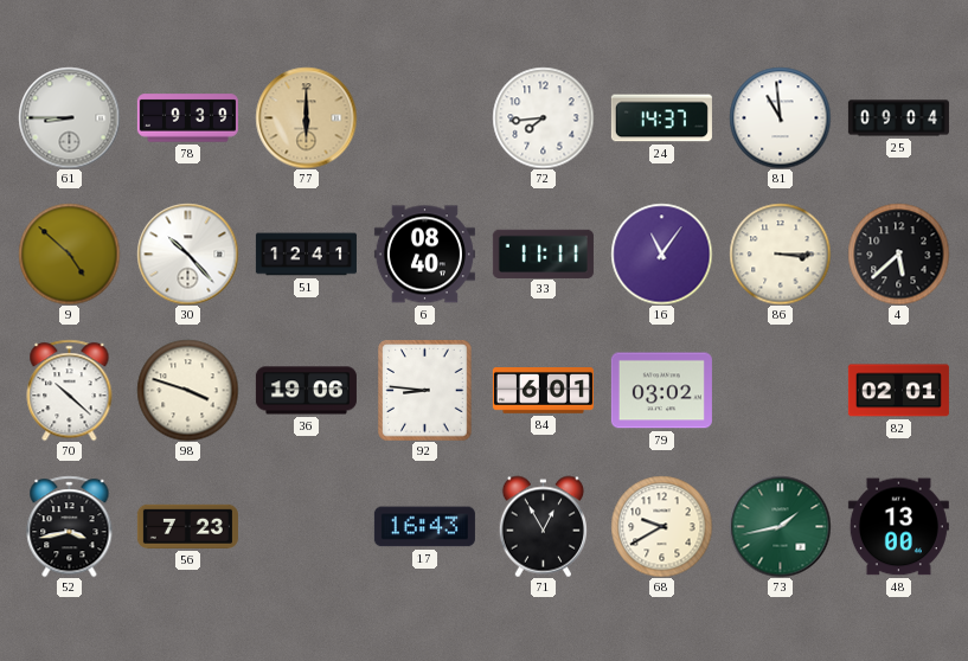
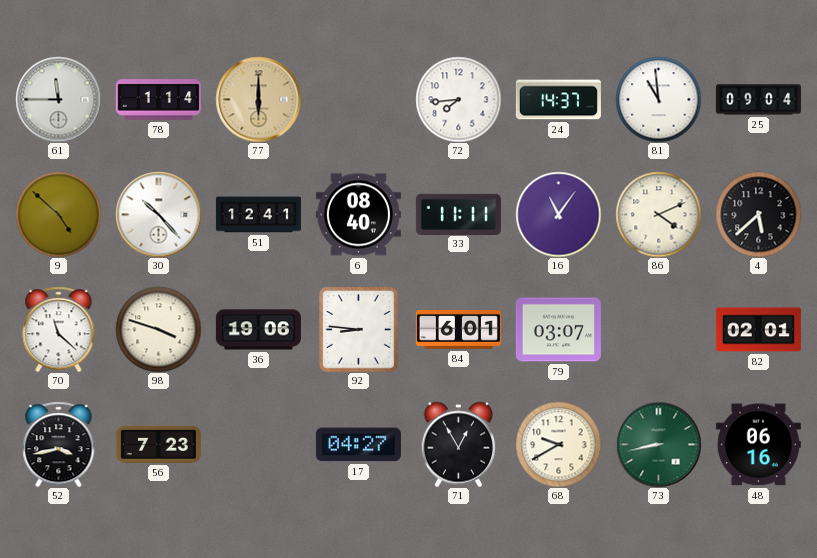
61: 8:45 -> 11:45
78: 9:39 -> 1:14
86: 3:15 -> 4:11
70: 10:22 -> 11:22
79: 03:02 -> 03:07
17: 16:43 -> 04:27
73: 1:43 -> 8:43
48: 13:00 -> 06:16
